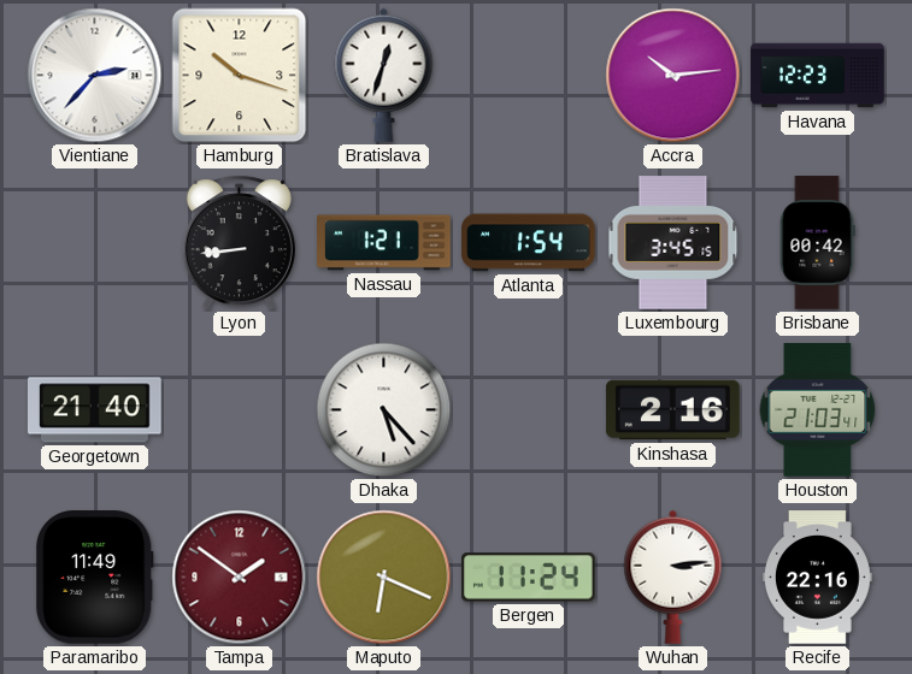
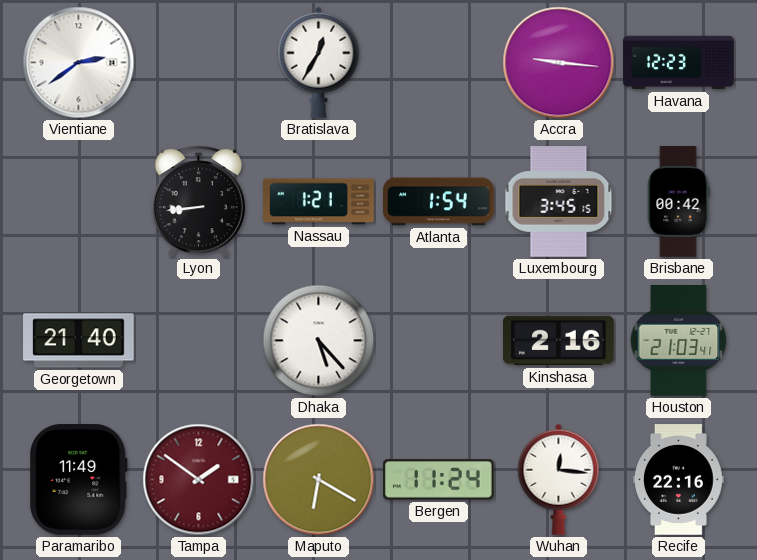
Vientiane: 2:37 -> 2:39
Hamburg: 10:18 -> none
Bratislava: 12:33 -> 12:35
Accra: 10:14 -> 9:16
Maputo: 6:19 -> 6:20
Wuhan: 3:14 -> 12:16
